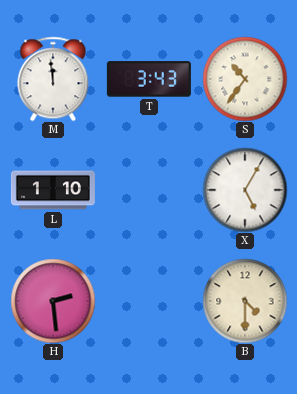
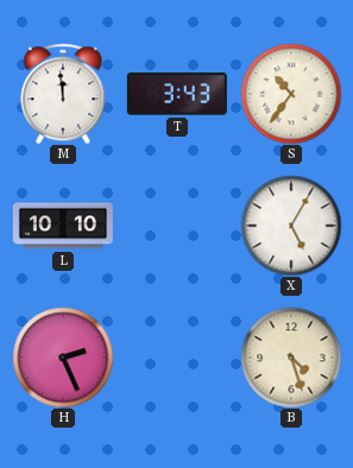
L: 1:10 -> 10:10
H: 2:29 -> 2:26
B: 4:30 -> 4:27
